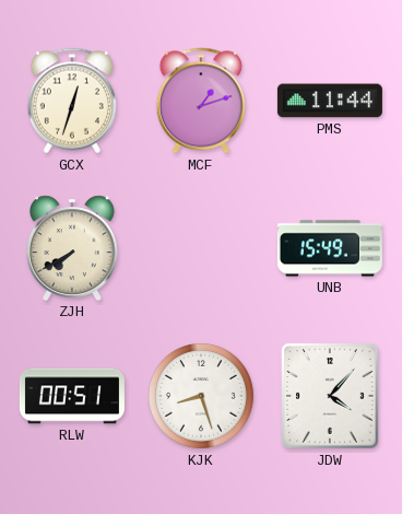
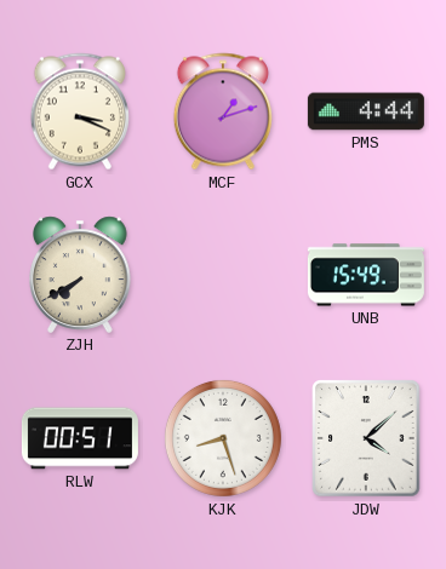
GCX: 12:33 -> 3:19
PMS: 11:44 -> 4:44
JDW: 4:07 -> 4:08
